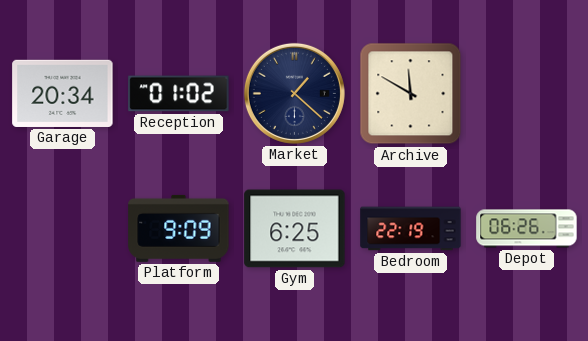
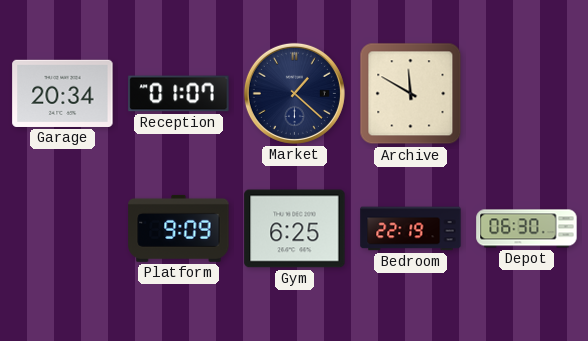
Reception: 01:02 -> 01:07
Depot: 06:26 -> 06:30
